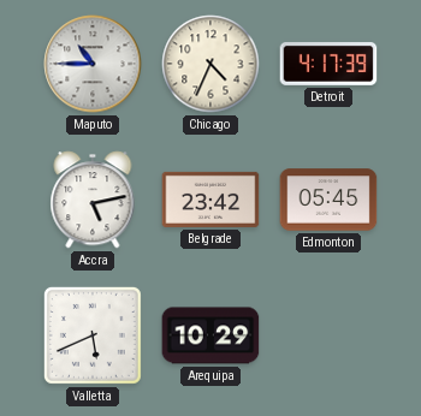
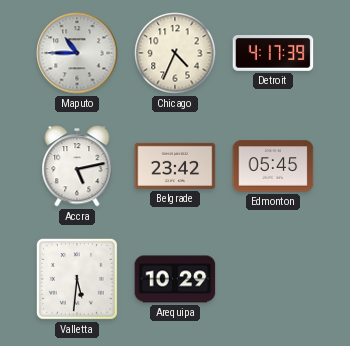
Valletta: 5:41 -> 5:31
